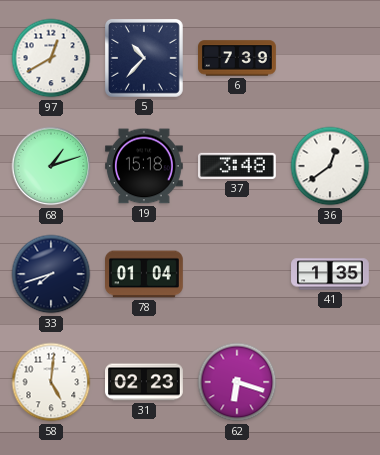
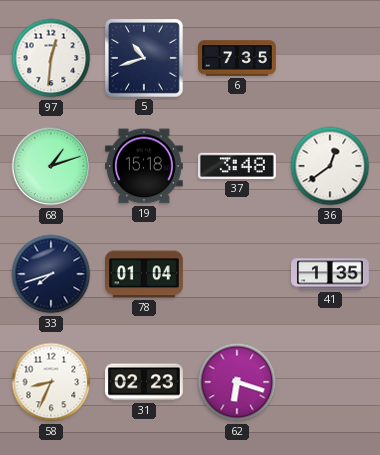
97: 12:40 -> 12:31
5: 10:37 -> 10:42
6: 7:39 -> 7:35
58: 5:01 -> 8:34
